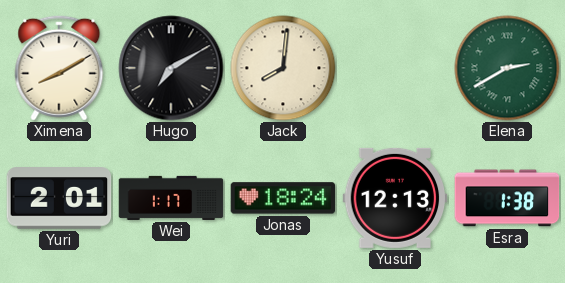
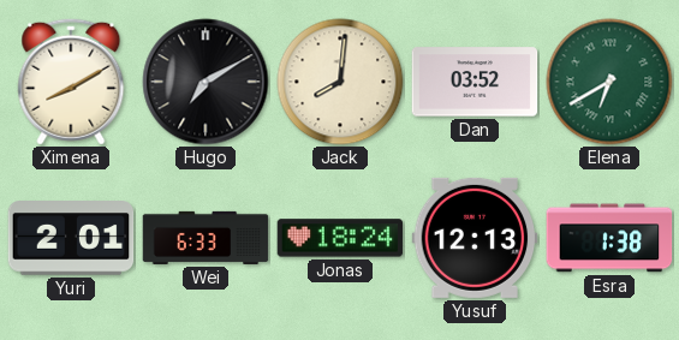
Dan: none -> 03:52
Elena: 2:40 -> 6:40
Wei: 1:17 -> 6:33
